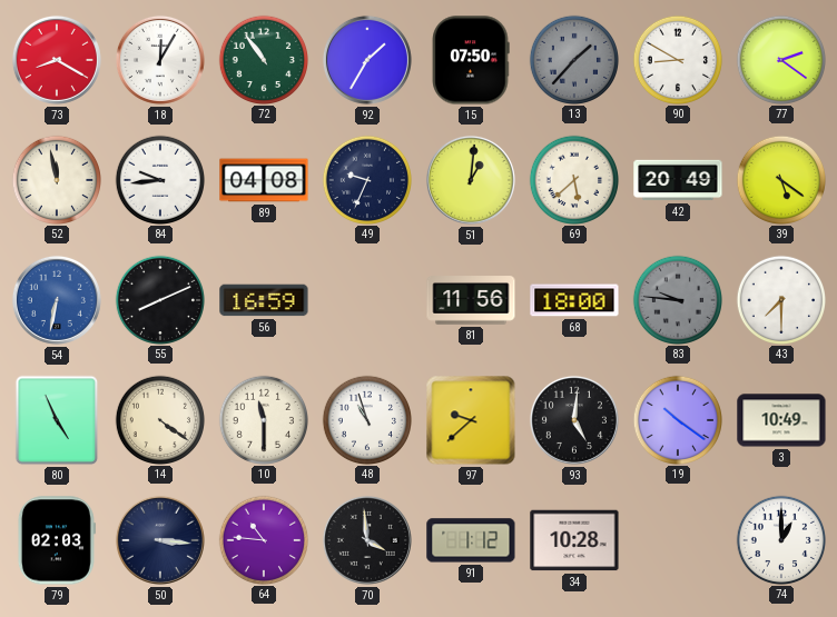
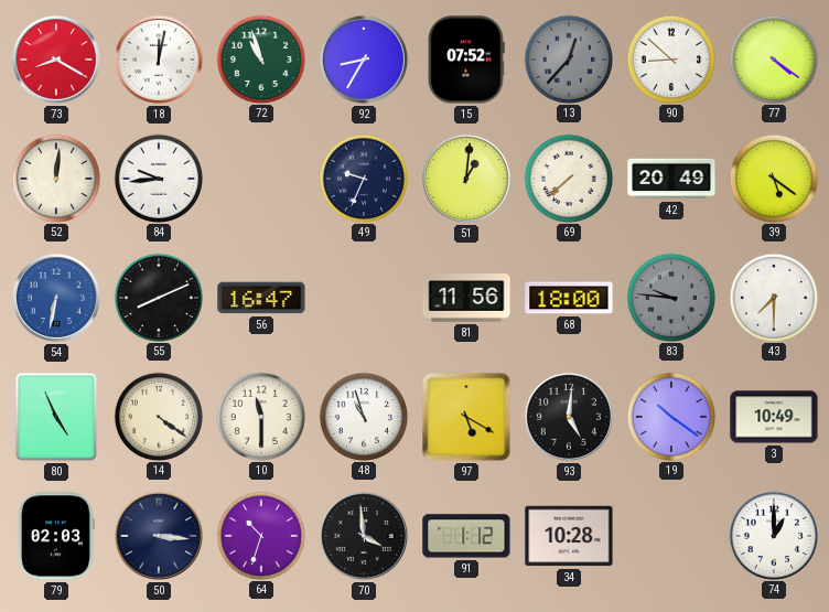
18: 12:05 -> 12:02
72: 10:54 -> 10:57
92: 1:35 -> 8:35
15: 07:50 -> 07:52
13: 1:37 -> 12:37
90: 8:50 -> 8:52
77: 2:21 -> 4:21
52: 11:58 -> 12:01
89: 04:08 -> none
69: 5:38 -> 7:38
56: 16:59 -> 16:47
97: 9:38 -> 5:20
64: 10:46 -> 10:33
